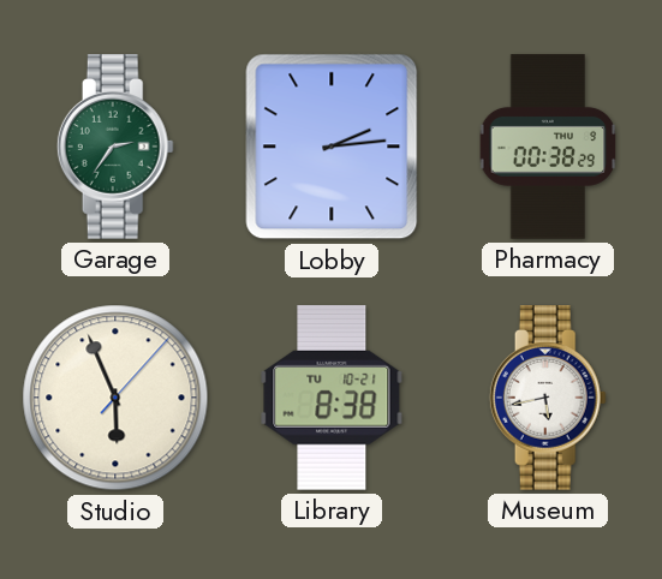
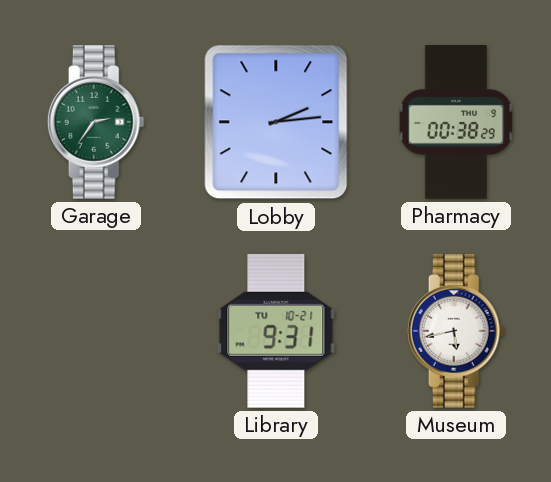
Studio: 5:56 -> none
Library: 8:38 -> 9:31
